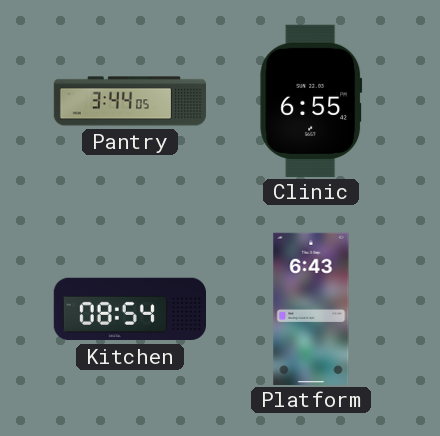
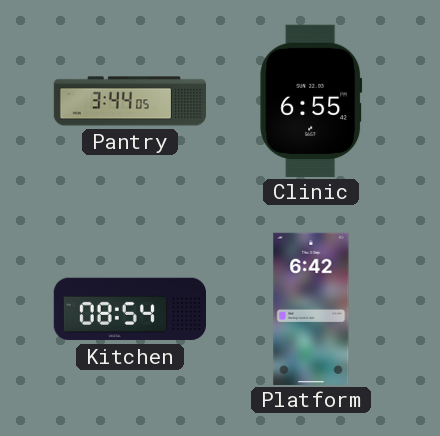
Platform: 6:43 -> 6:42
